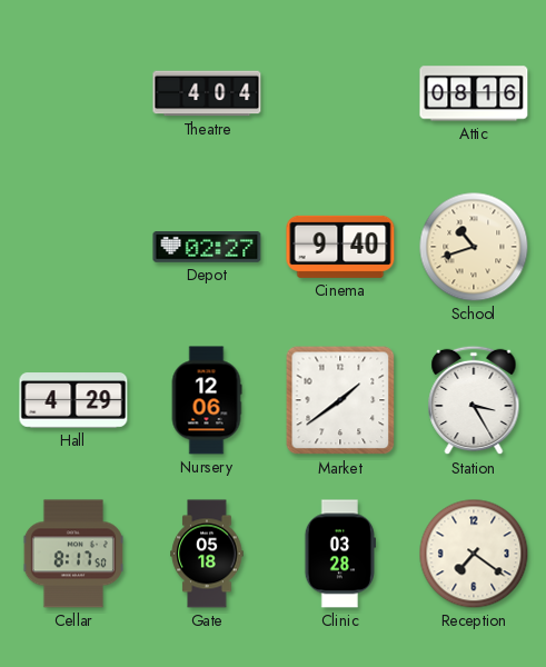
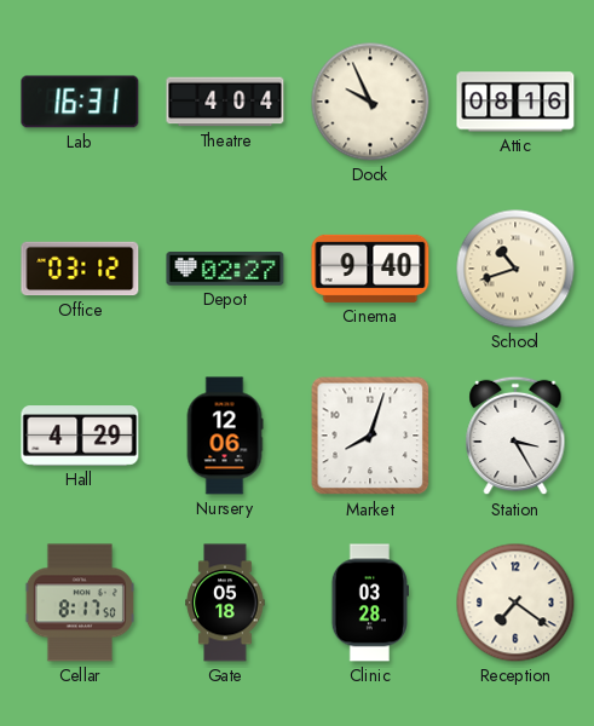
Lab: none -> 16:31
Dock: none -> 9:56
Office: none -> 03:12
Market: 1:39 -> 8:03
